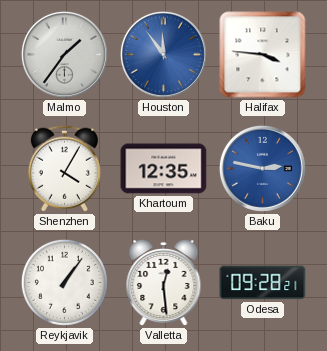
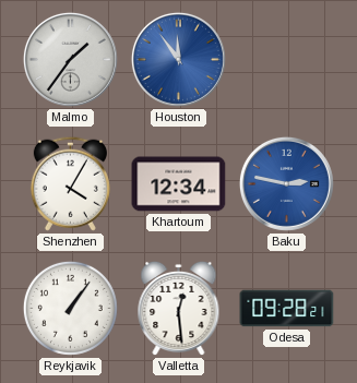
Halifax: 3:46 -> none
Khartoum: 12:35 -> 12:34
